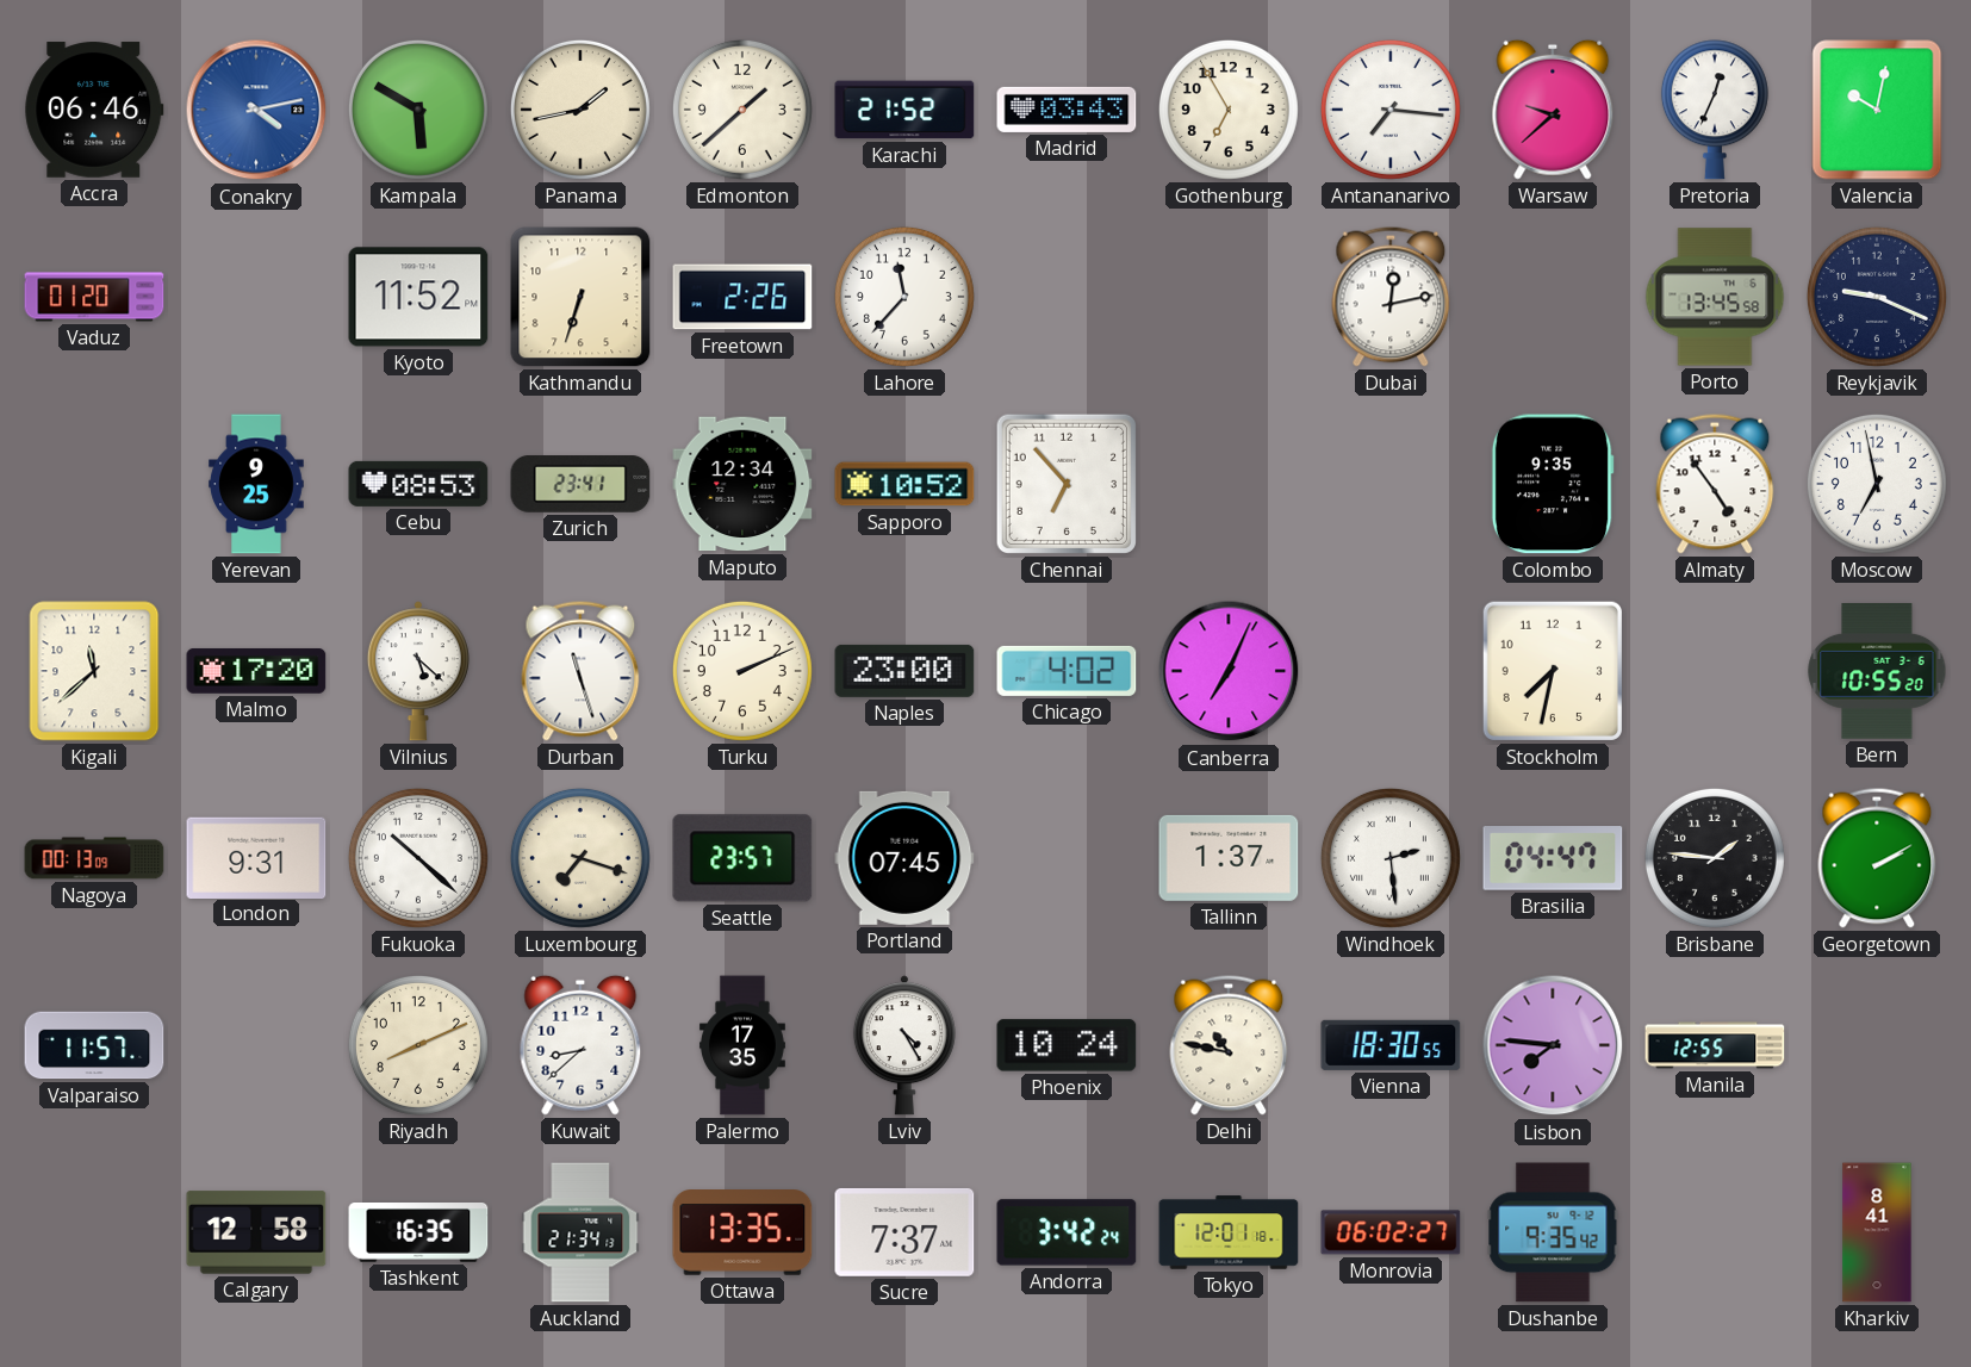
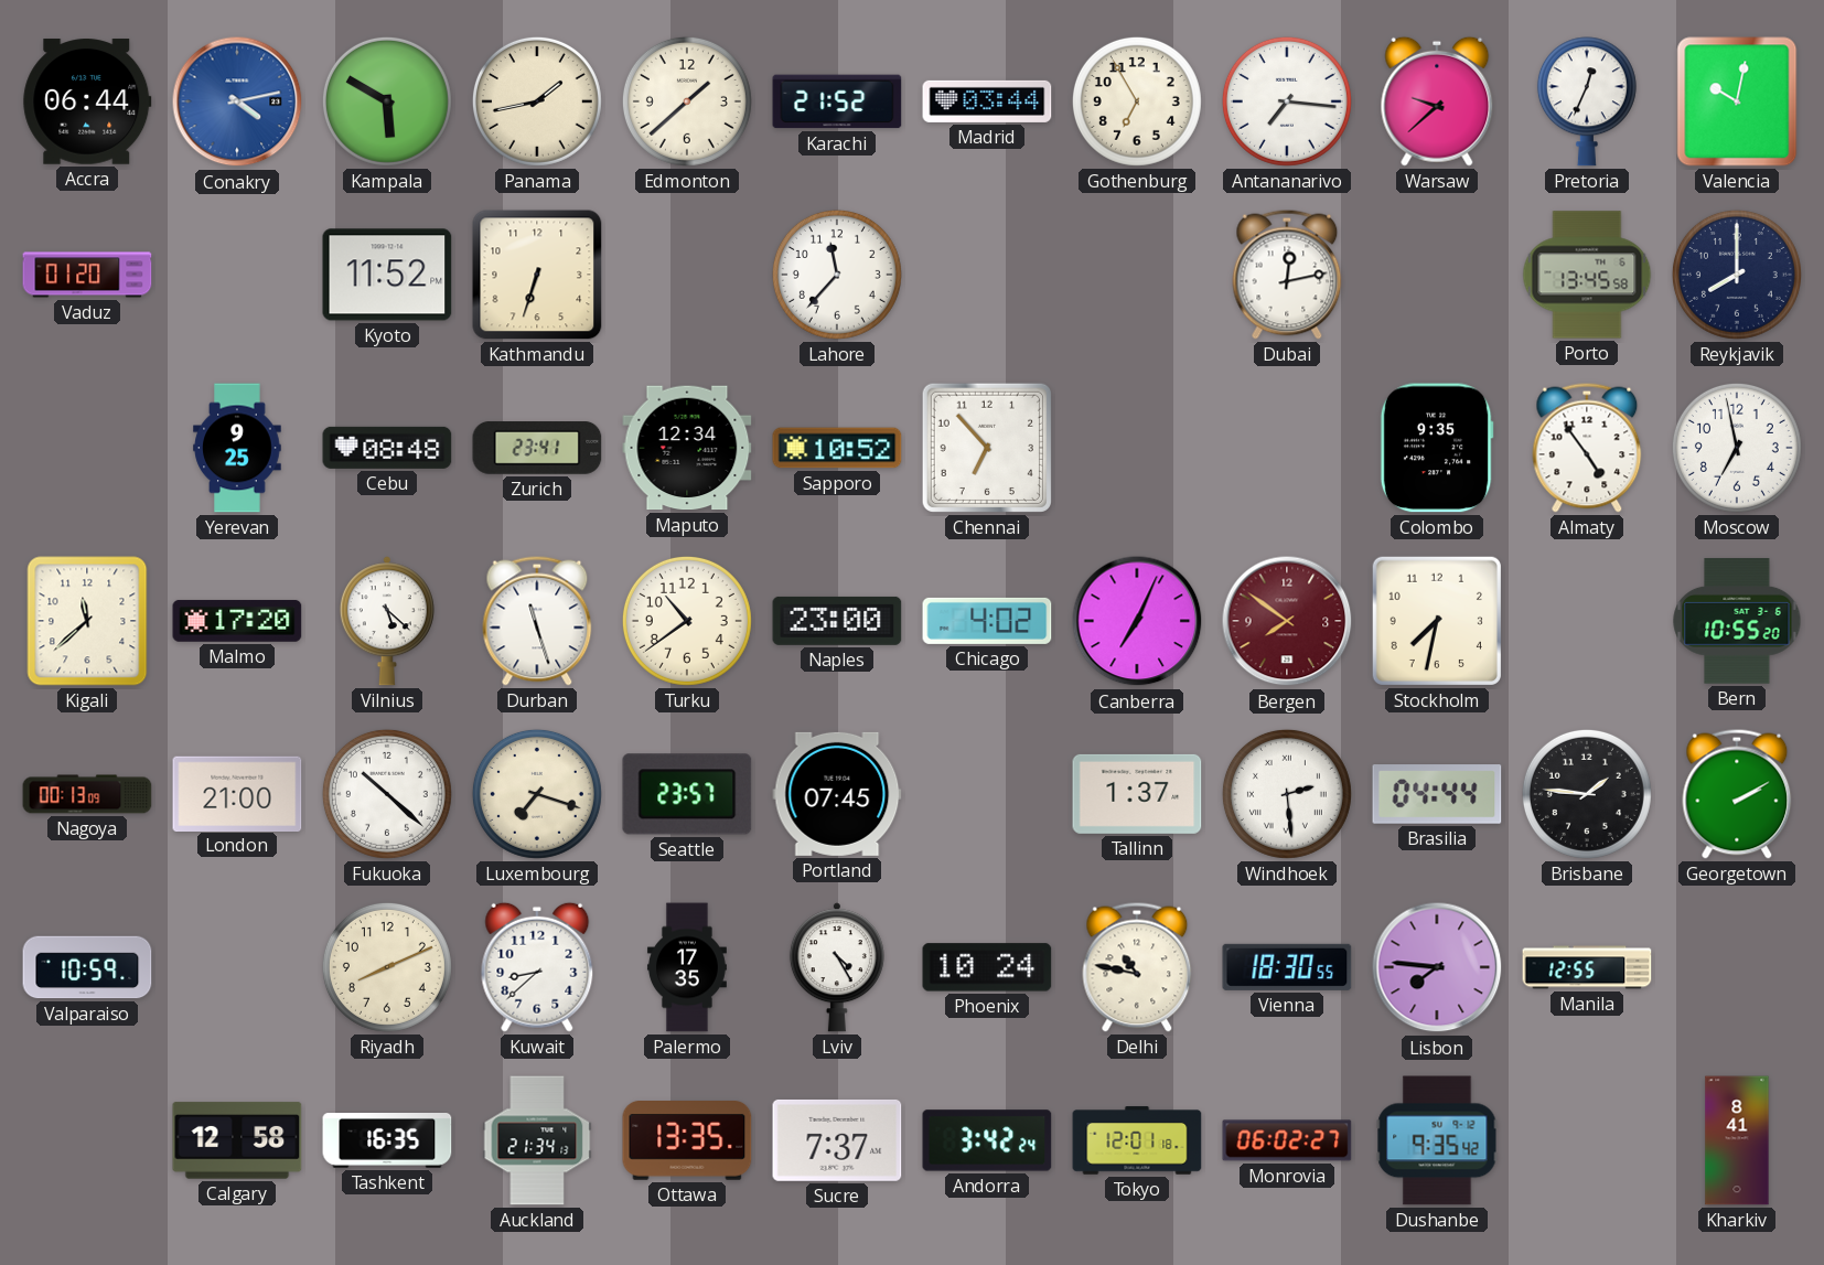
Accra: 06:46 -> 06:44
Madrid: 03:43 -> 03:44
Freetown: 2:26 -> none
Reykjavik: 9:19 -> 8:00
Cebu: 08:53 -> 08:48
Turku: 2:11 -> 10:39
Bergen: none -> 7:51
London: 9:31 -> 21:00
Brasilia: 04:47 -> 04:44
Valparaiso: 11:57 -> 10:59
